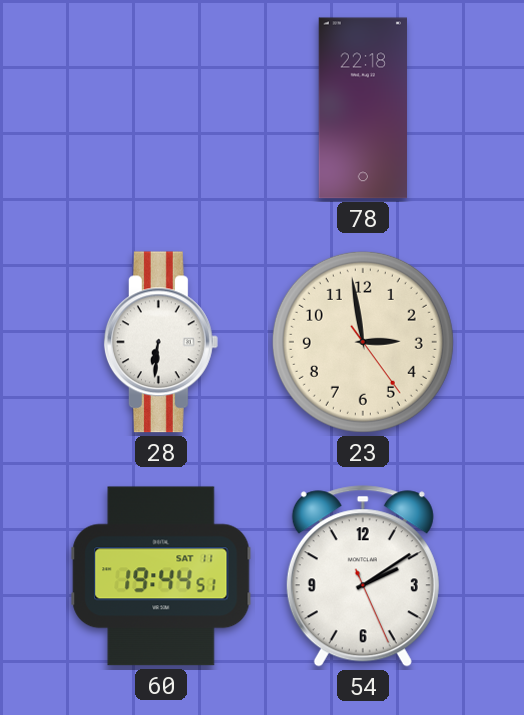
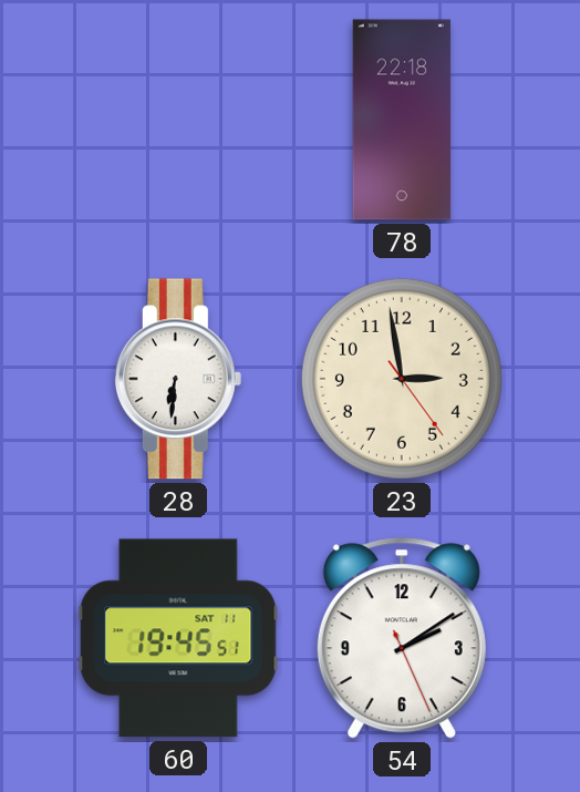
60: 19:44 -> 19:45
